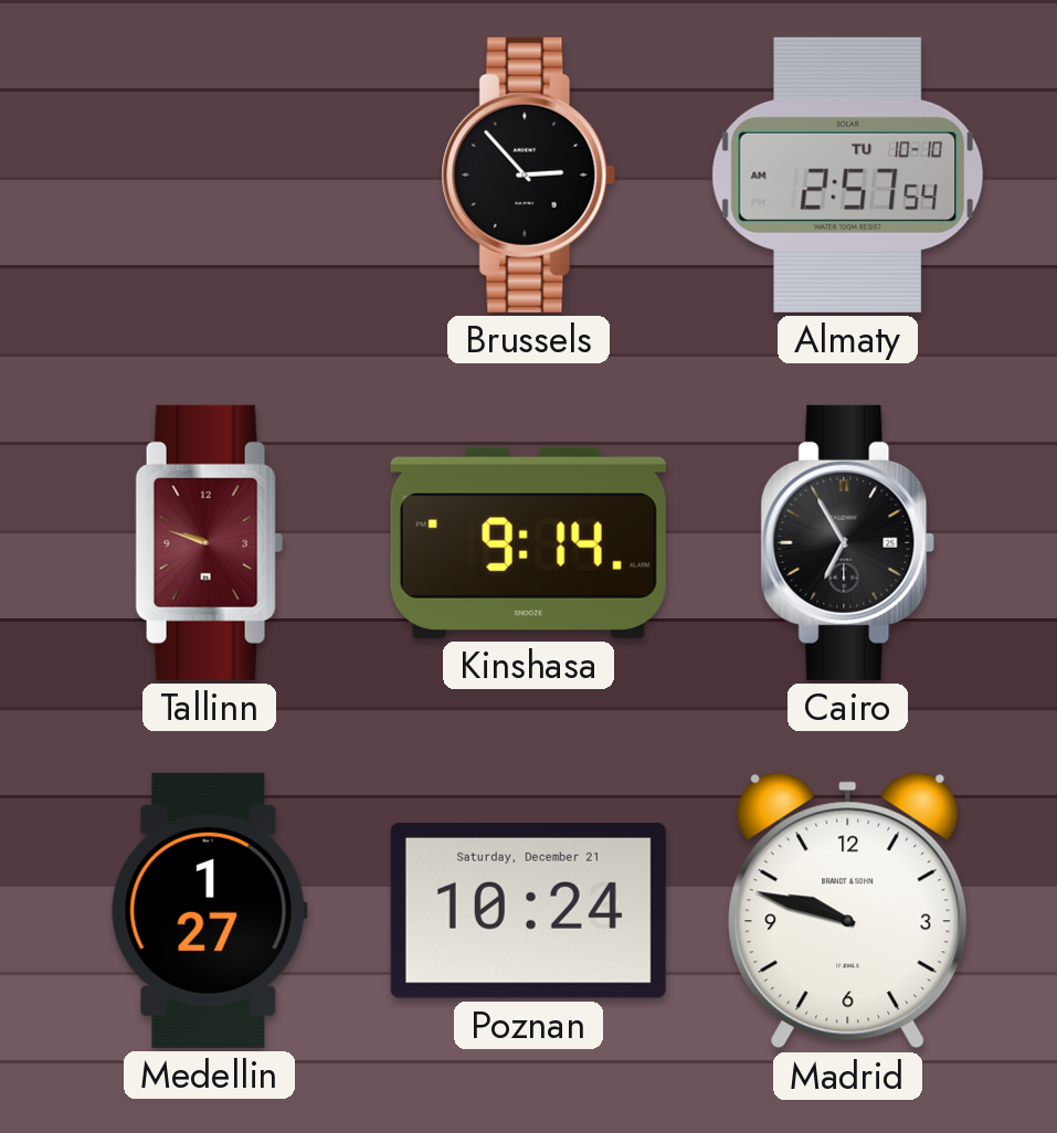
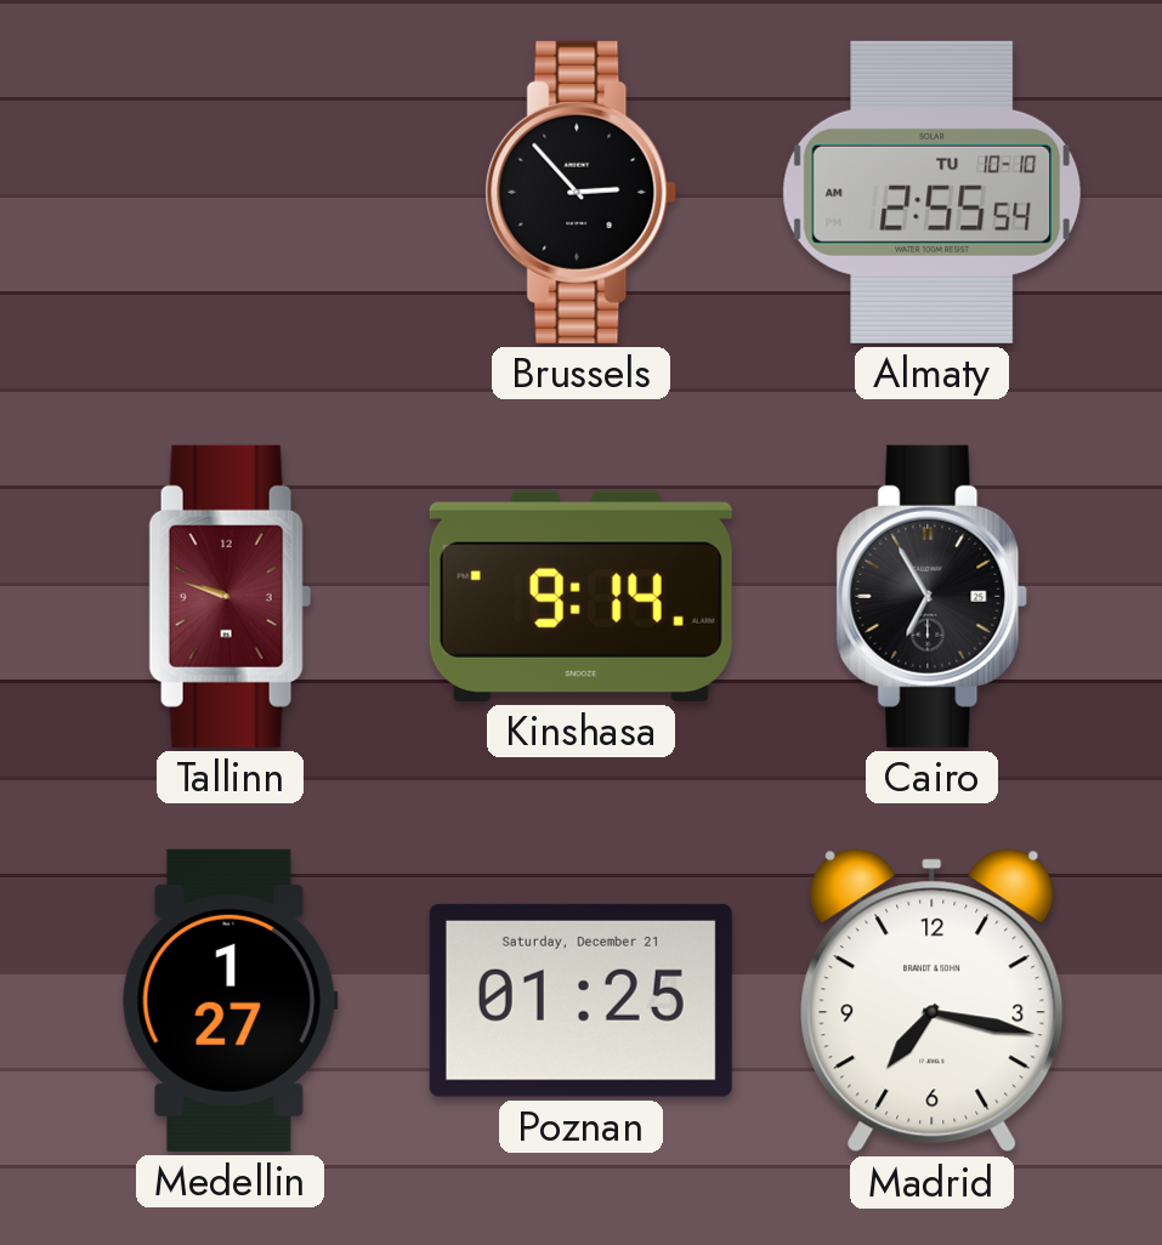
Almaty: 2:57 -> 2:55
Poznan: 10:24 -> 01:25
Madrid: 9:48 -> 7:17
